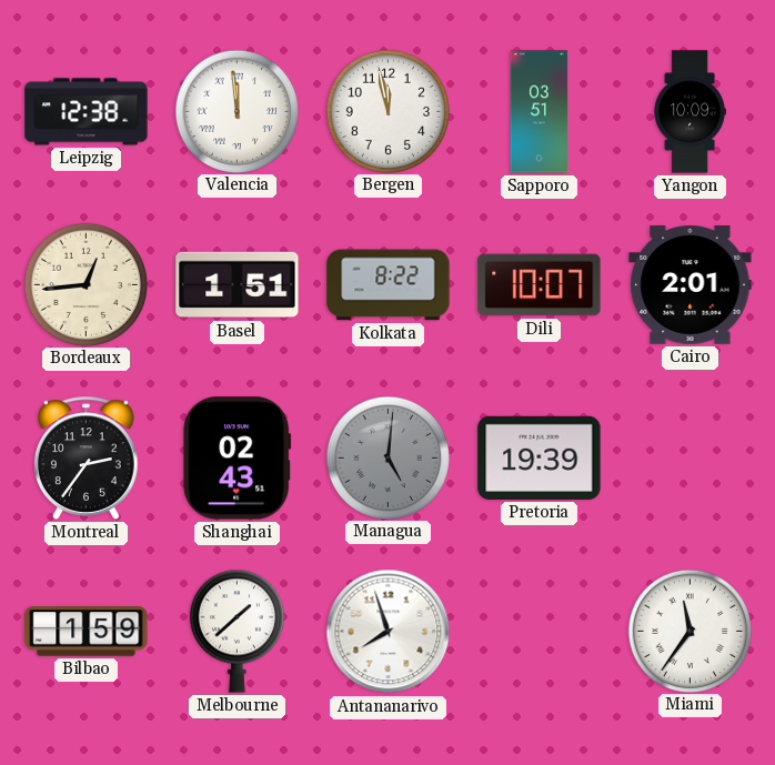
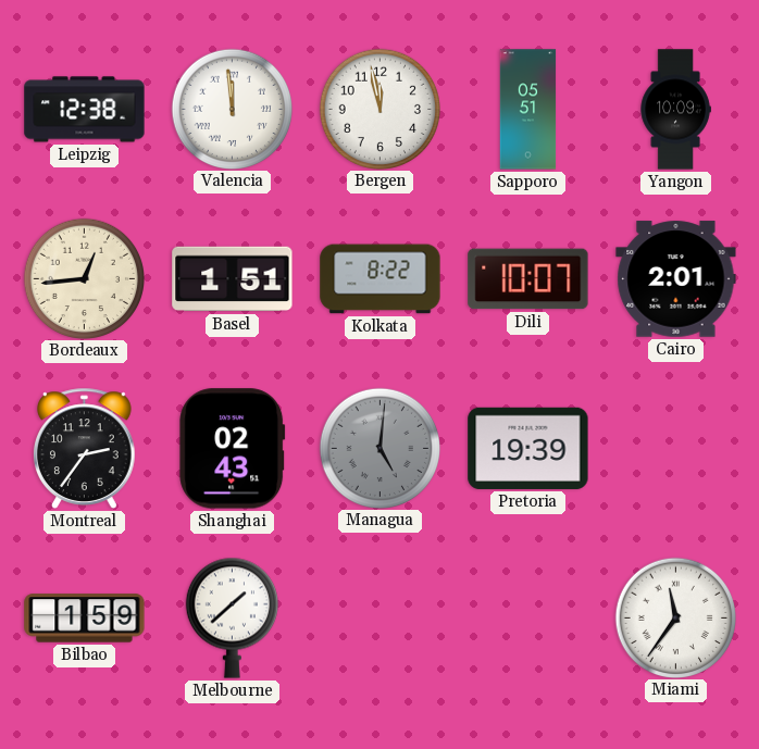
Sapporo: 03:51 -> 05:51
Antananarivo: 7:57 -> none
